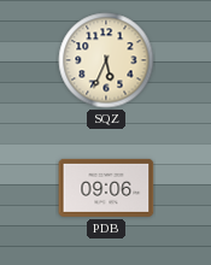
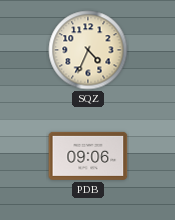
SQZ: 5:34 -> 4:34
